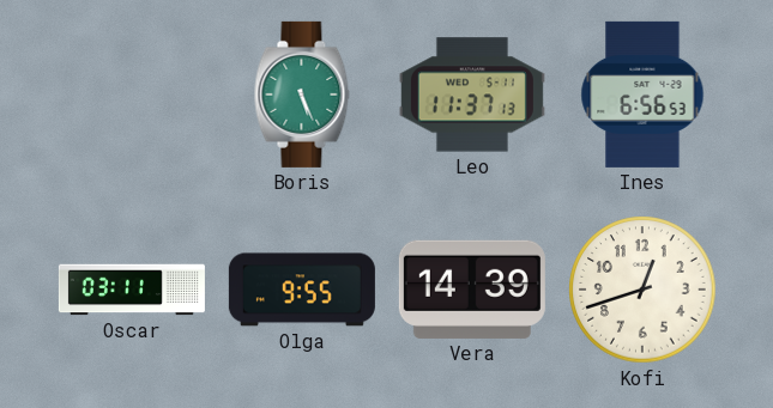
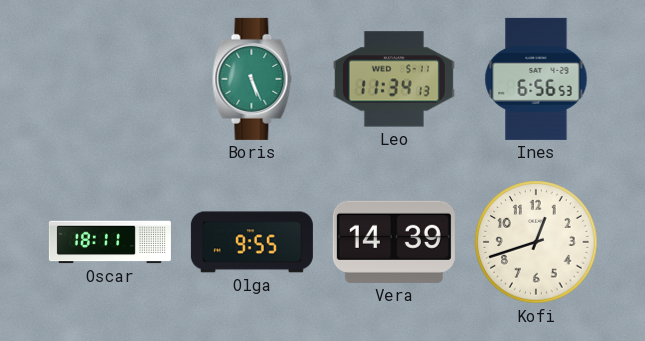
Leo: 11:37 -> 11:34
Oscar: 03:11 -> 18:11
